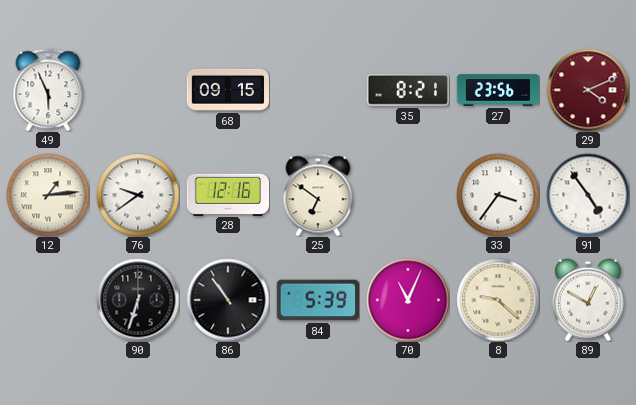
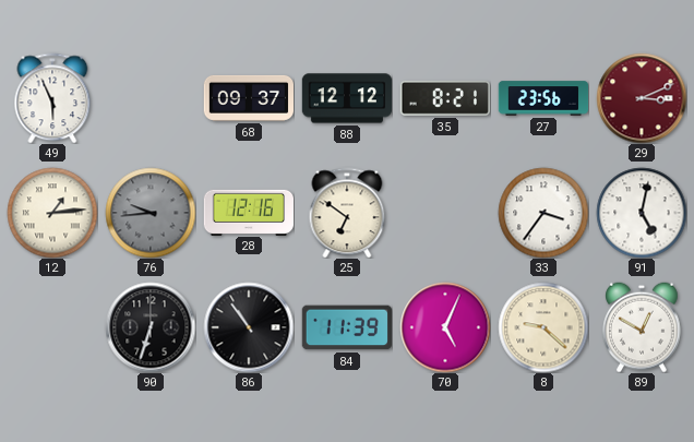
68: 09:15 -> 09:37
88: none -> 12:12
29: 4:11 -> 3:11
76: 9:39 -> 9:44
76 dial: white -> grey
91: 4:54 -> 5:02
84: 5:39 -> 11:39
70: 11:04 -> 5:04
